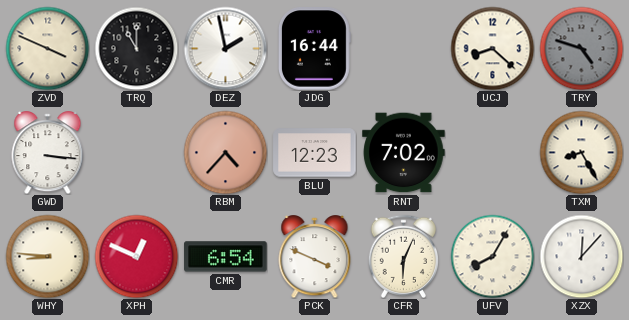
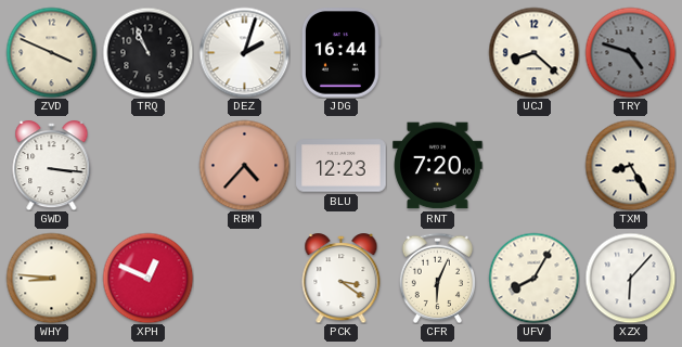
TRQ: 11:00 -> 10:56
DEZ: 1:58 -> 2:03
RNT: 7:02 -> 7:20
CMR: 6:54 -> none
PCK: 3:49 -> 3:21
XZX: 12:07 -> 6:07
